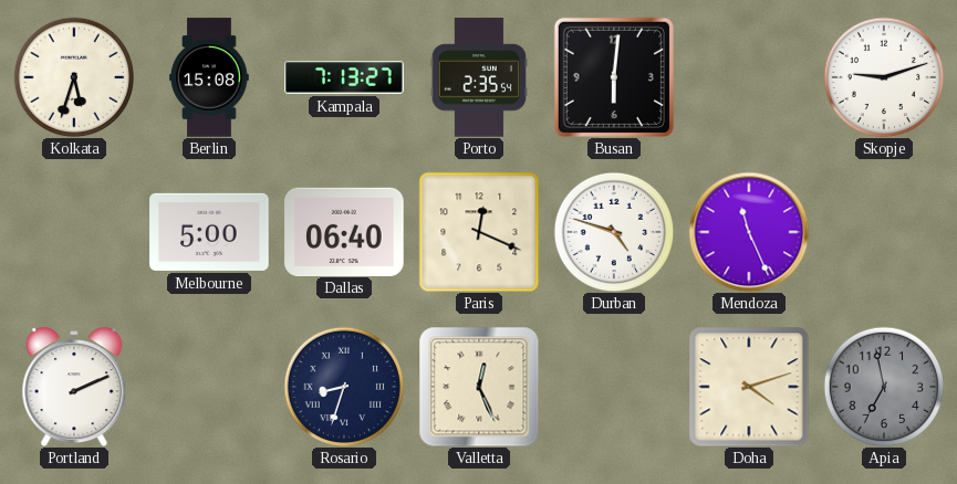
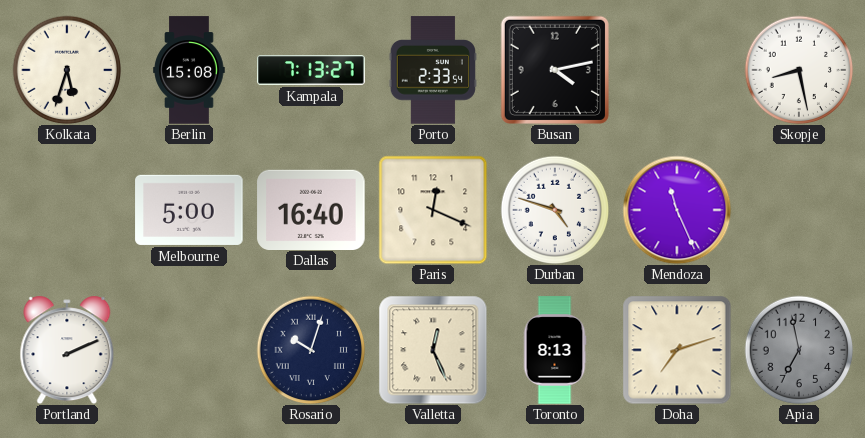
Porto: 2:35 -> 2:33
Busan: 6:01 -> 4:13
Skopje: 9:12 -> 8:28
Dallas: 06:40 -> 16:40
Rosario: 8:33 -> 10:03
Toronto: none -> 8:13
Doha: 4:12 -> 7:12
